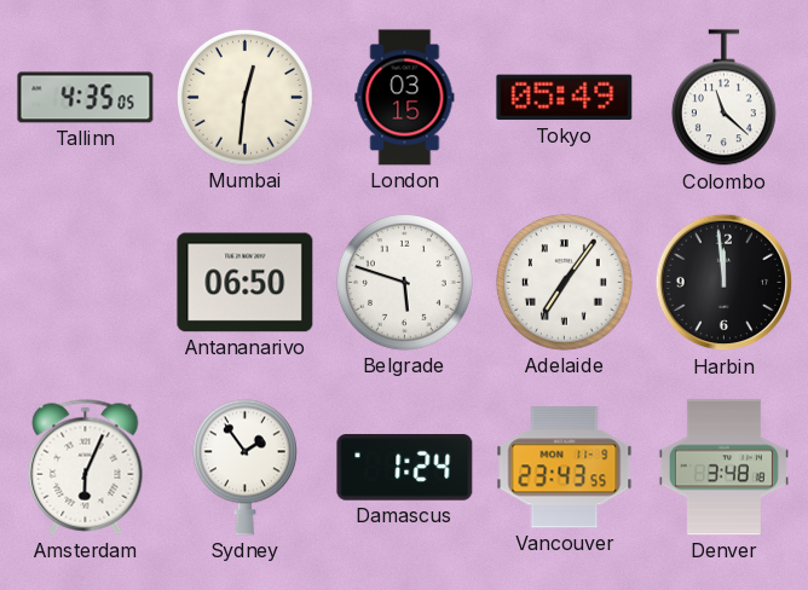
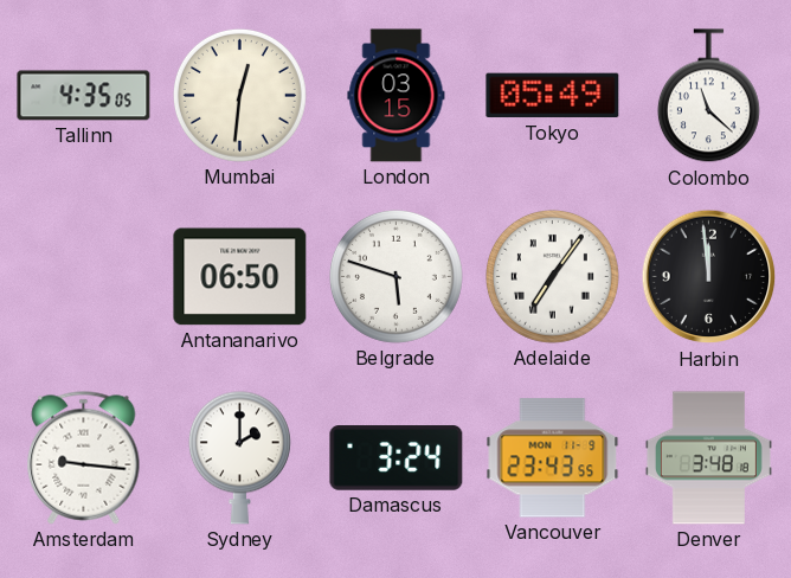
Amsterdam: 6:04 -> 9:16
Sydney: 1:54 -> 2:00
Damascus: 1:24 -> 3:24
